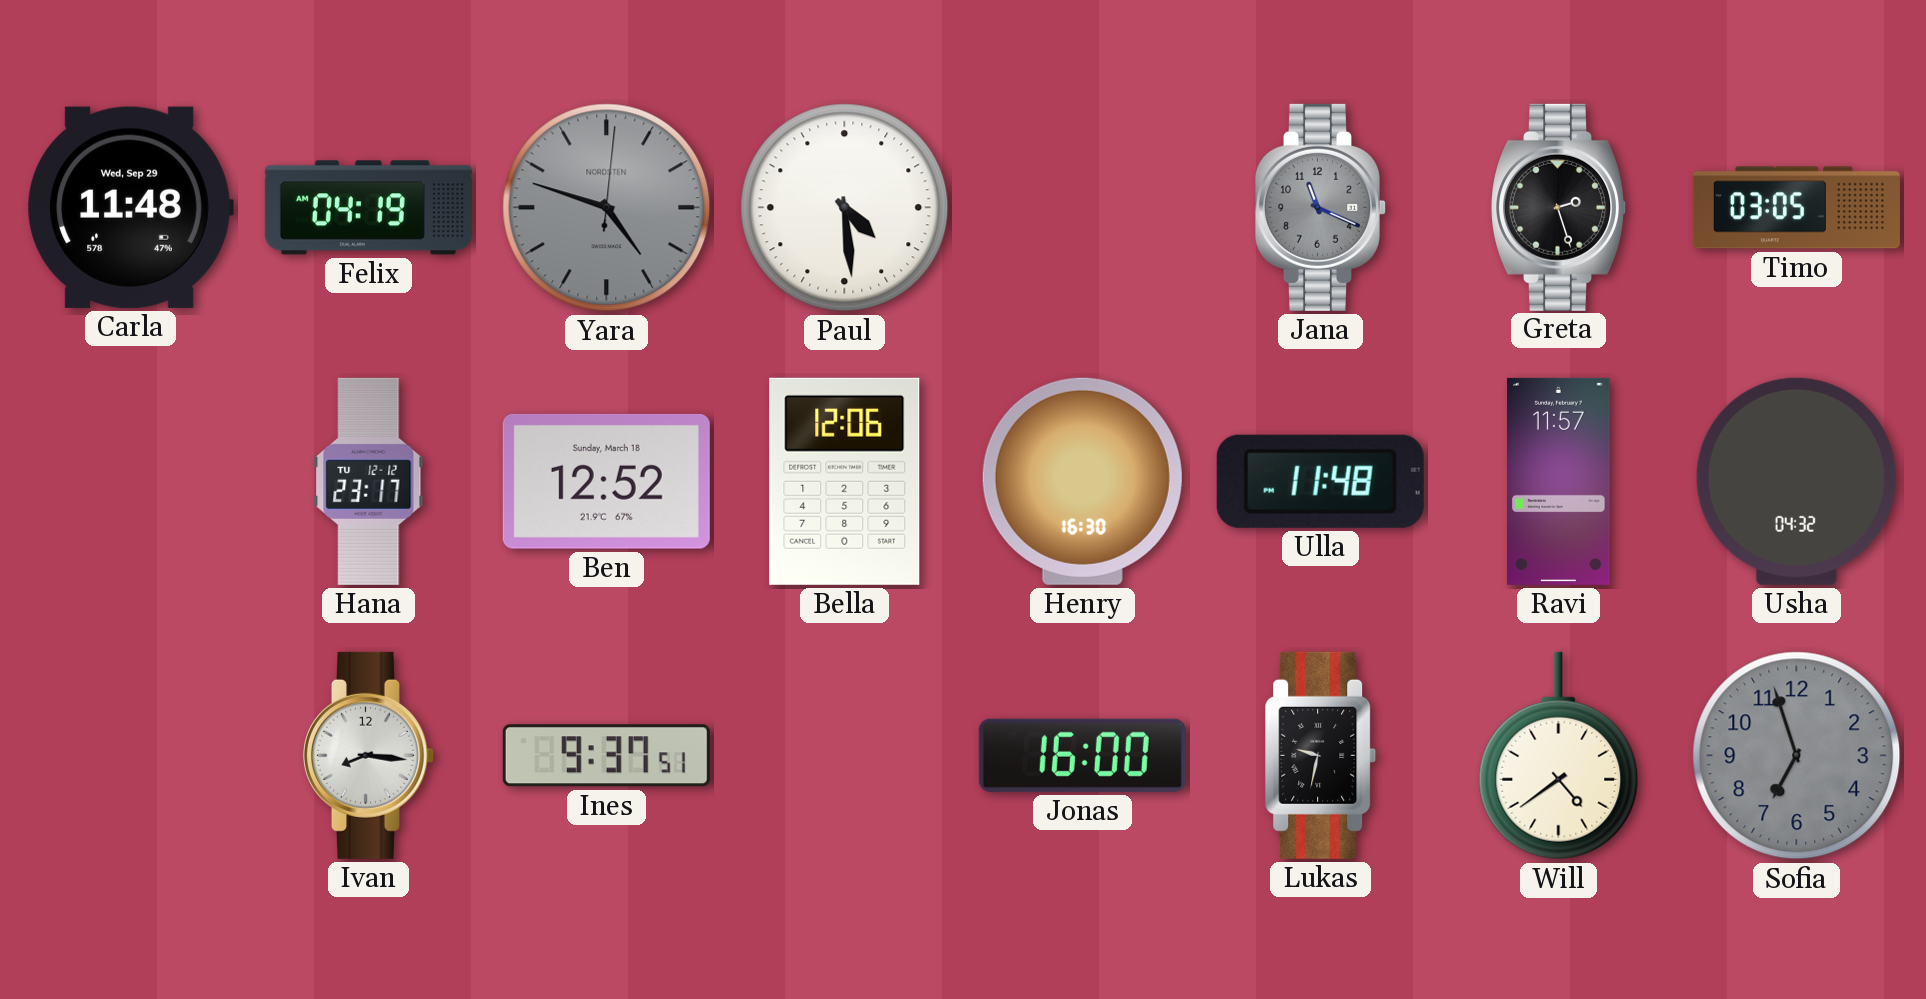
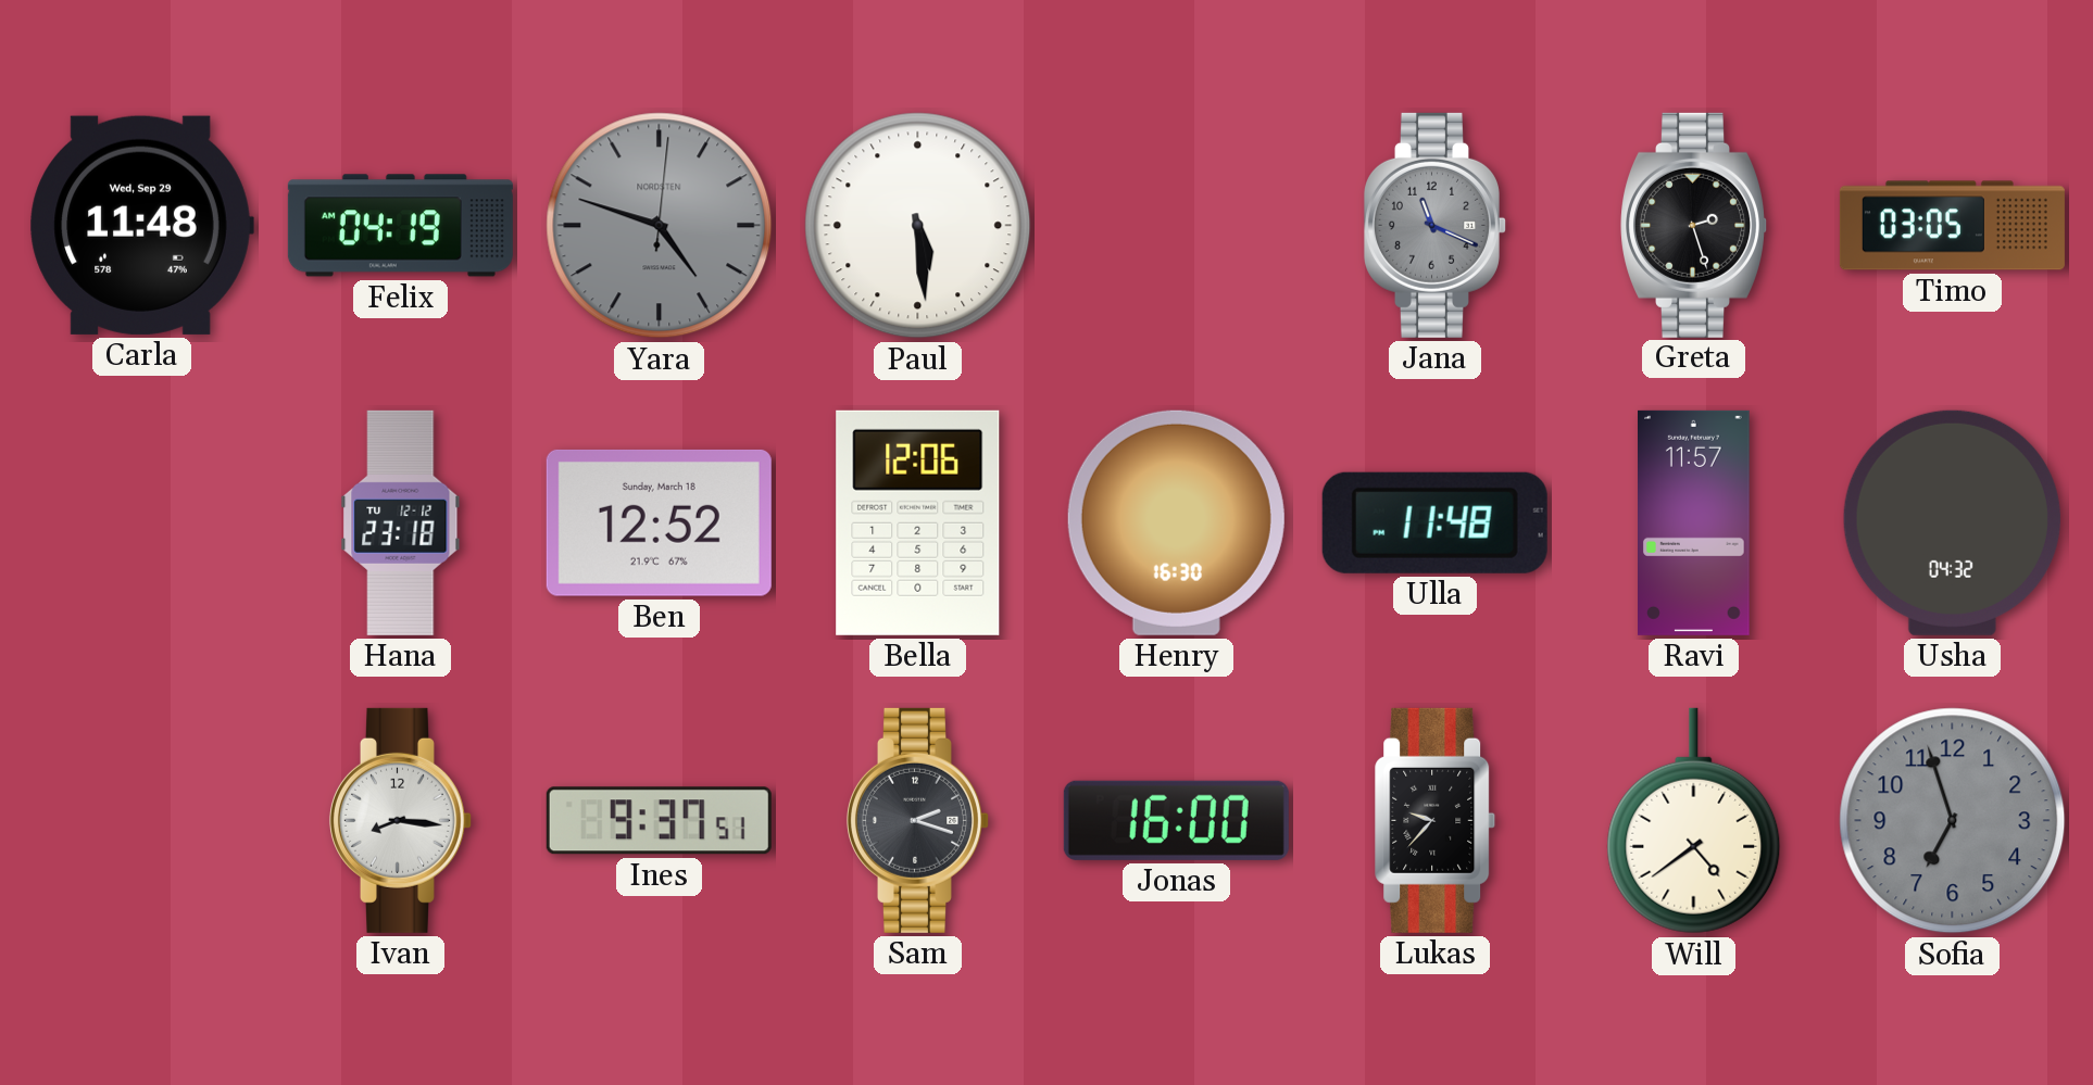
Paul: 4:29 -> 5:29
Hana: 23:17 -> 23:18
Sam: none -> 2:18
Lukas: 9:32 -> 9:37
